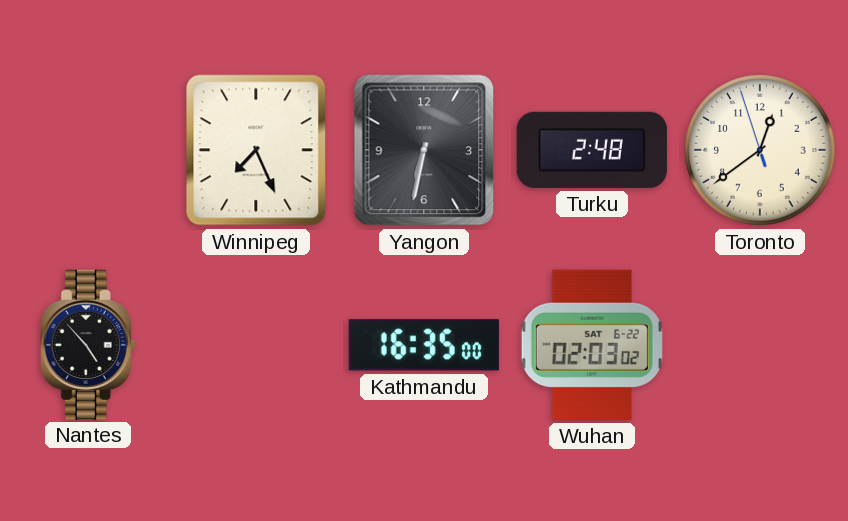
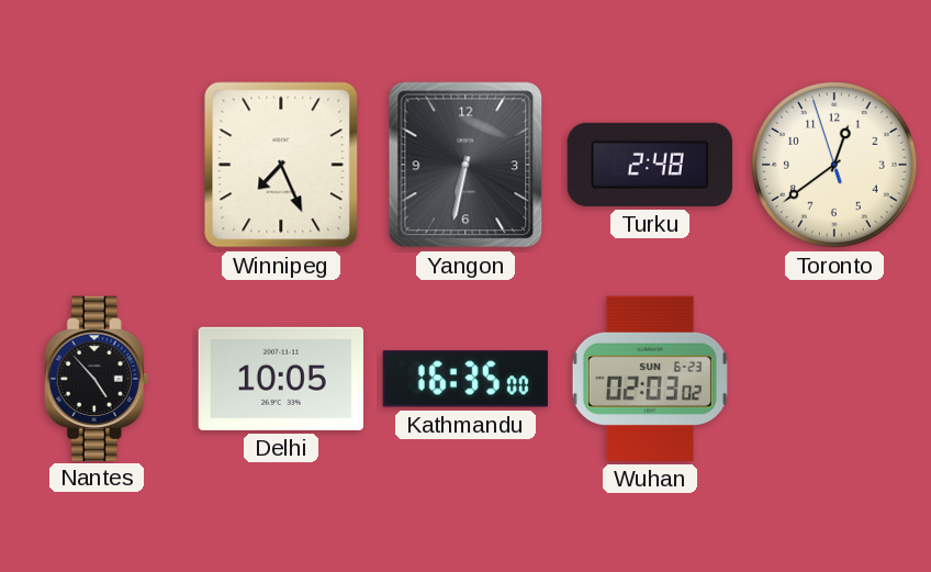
Delhi: none -> 10:05
Wuhan date: SAT 6-22 -> SUN 6-23
